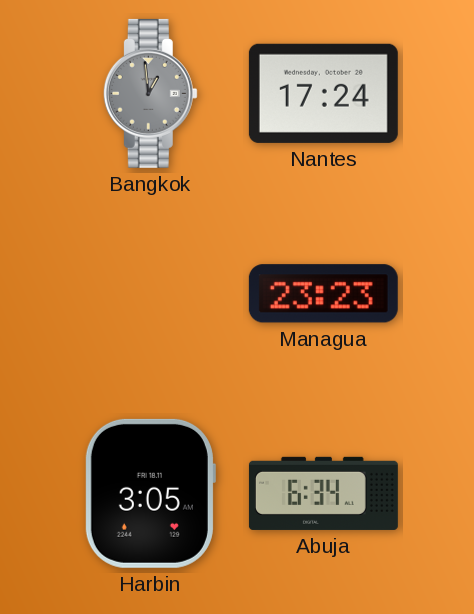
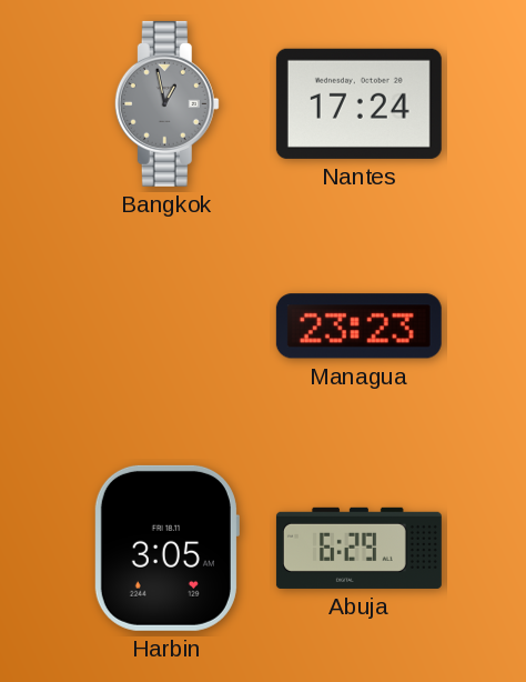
Bangkok: 12:59 -> 12:58
Abuja: 6:34 -> 6:29
